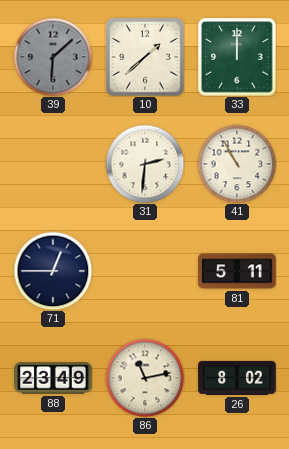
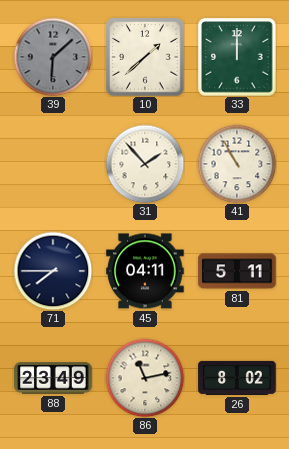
31: 2:31 -> 1:53
71: 12:45 -> 7:45
45: none -> 04:11
